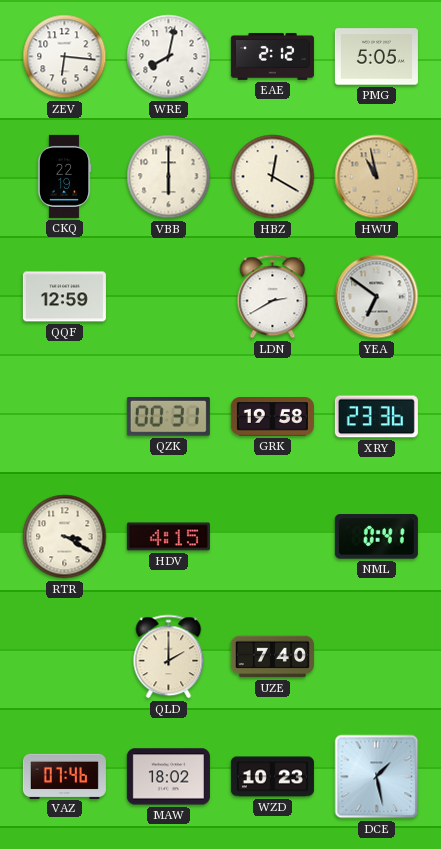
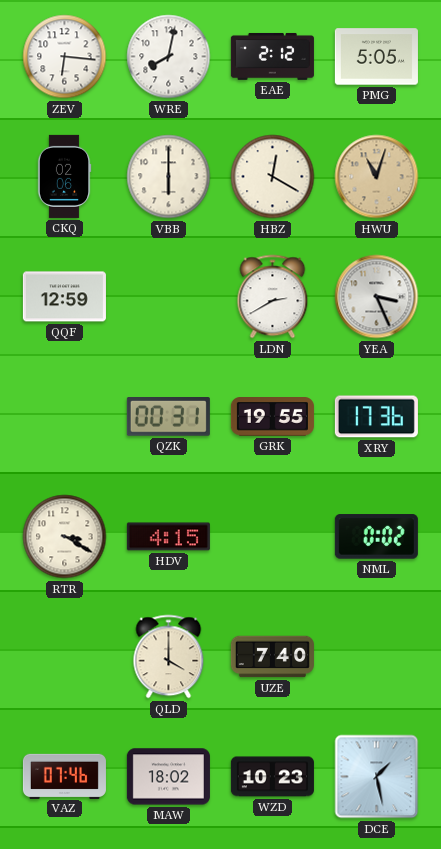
CKQ: 22:19 -> 02:06
HWU: 10:58 -> 11:03
YEA: 6:51 -> 3:26
GRK: 19:58 -> 19:55
XRY: 23:36 -> 17:36
NML: 0:41 -> 0:02
QLD: 2:00 -> 4:00
